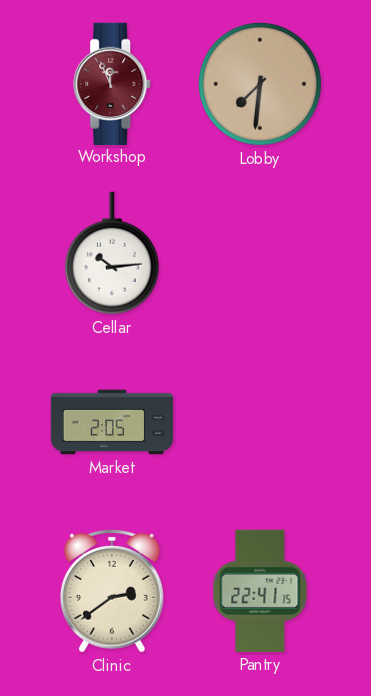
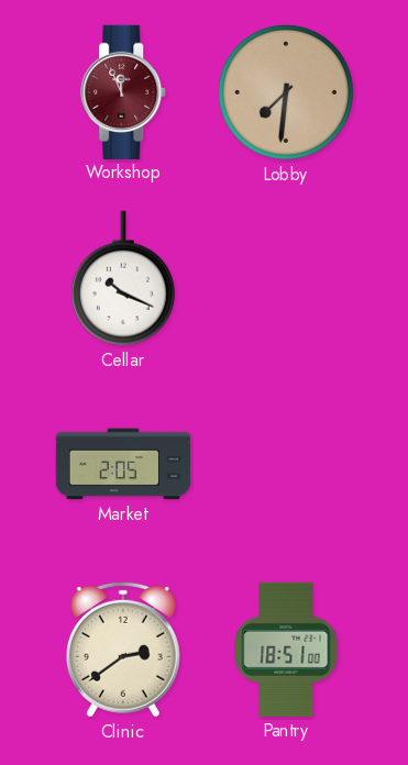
Cellar: 10:14 -> 10:19
Pantry: 22:41 -> 18:51
